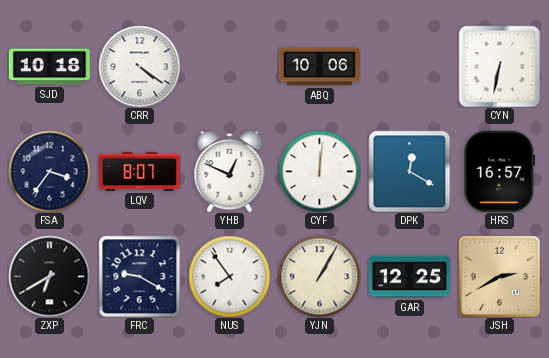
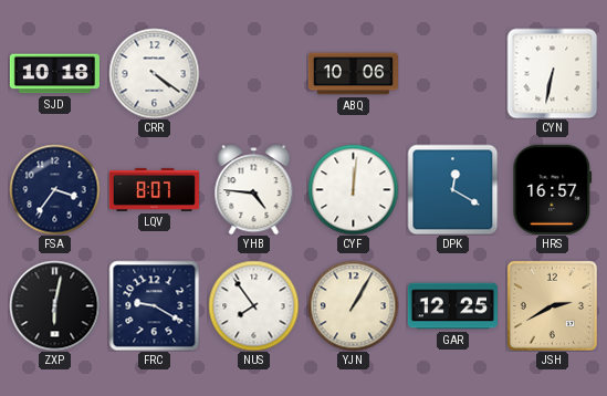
YHB: 12:49 -> 4:46
ZXP: 6:40 -> 6:02
